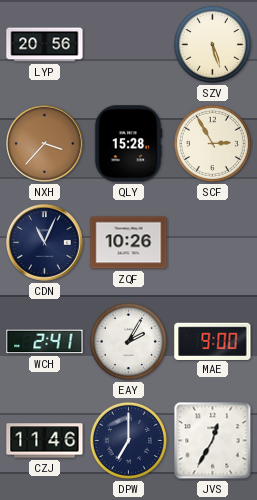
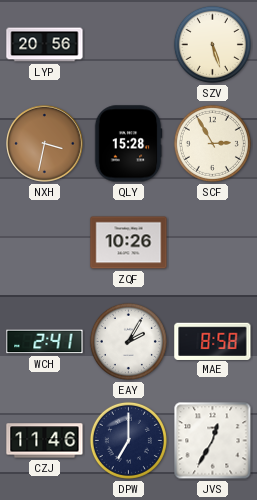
NXH: 3:37 -> 3:32
CDN: 11:04 -> none
MAE: 9:00 -> 8:58
